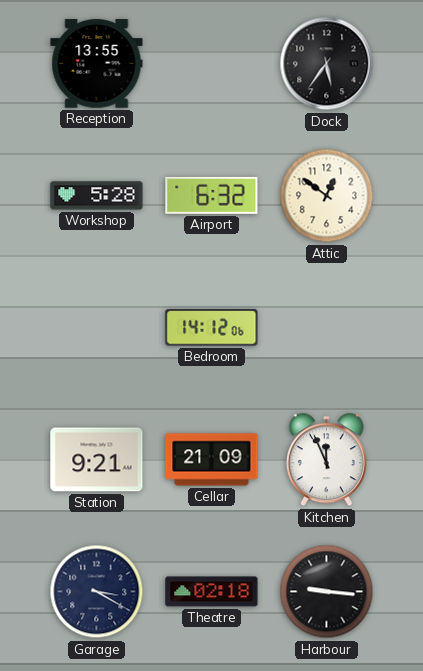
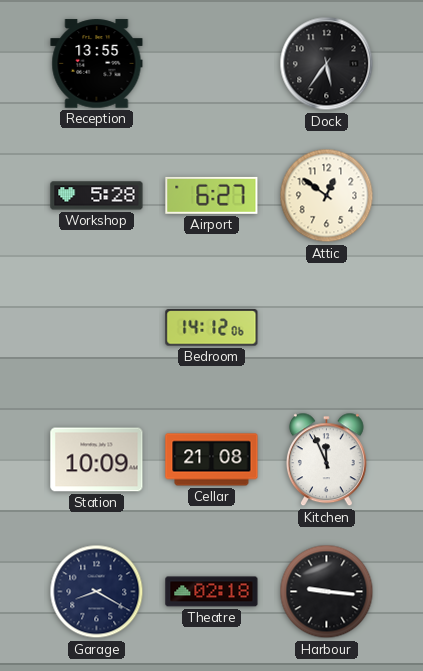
Airport: 6:32 -> 6:27
Station: 9:21 -> 10:09
Cellar: 21:09 -> 21:08
Garage: 3:20 -> 8:20
